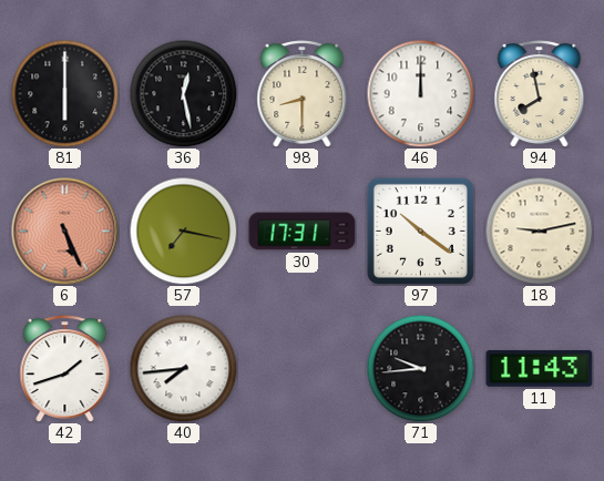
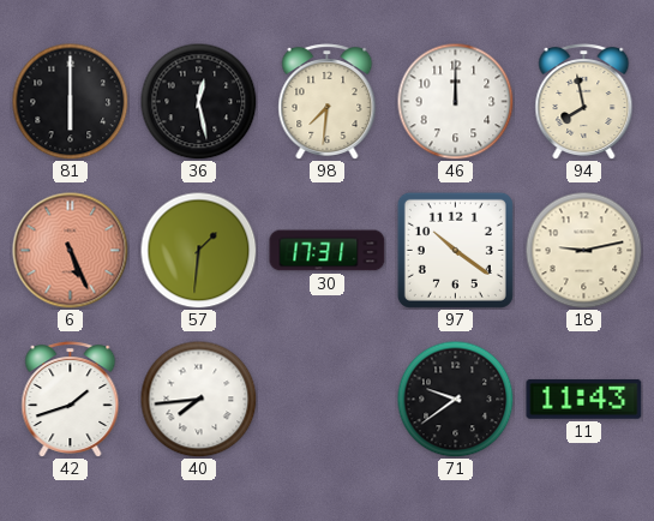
98: 8:30 -> 7:31
57: 7:17 -> 1:31
71: 9:44 -> 9:39
